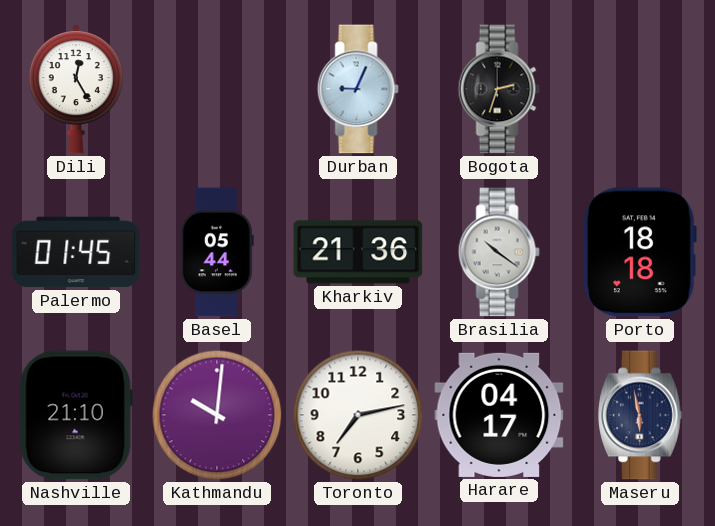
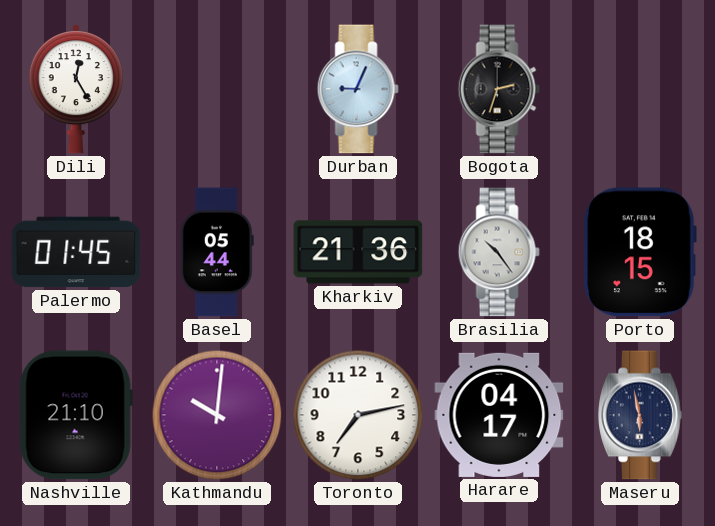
Brasilia: 10:21 -> 10:24
Porto: 18:18 -> 18:15
